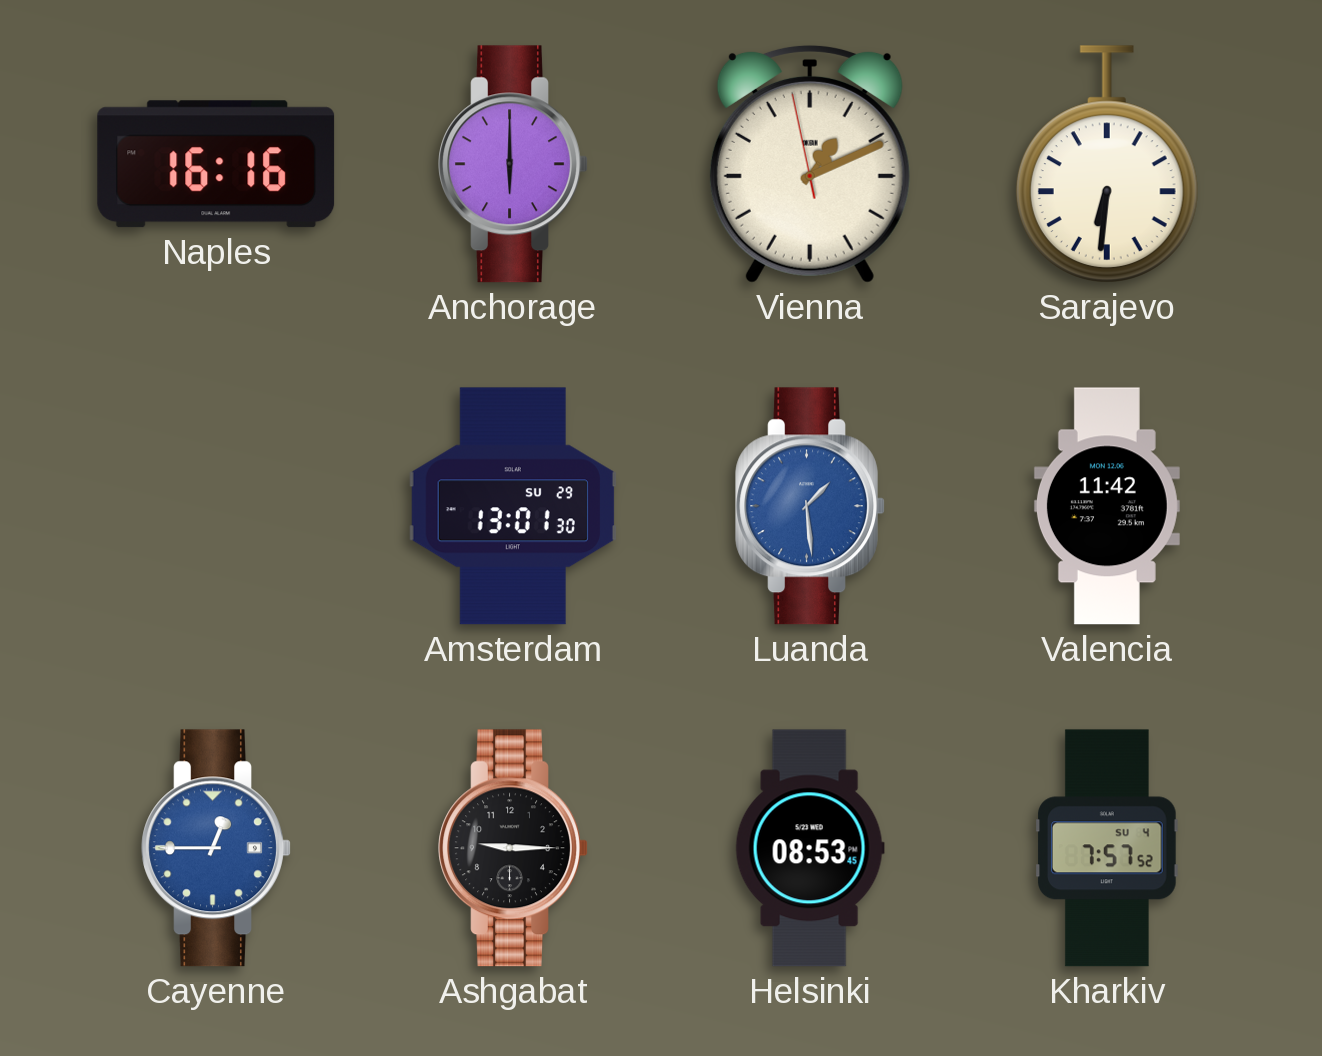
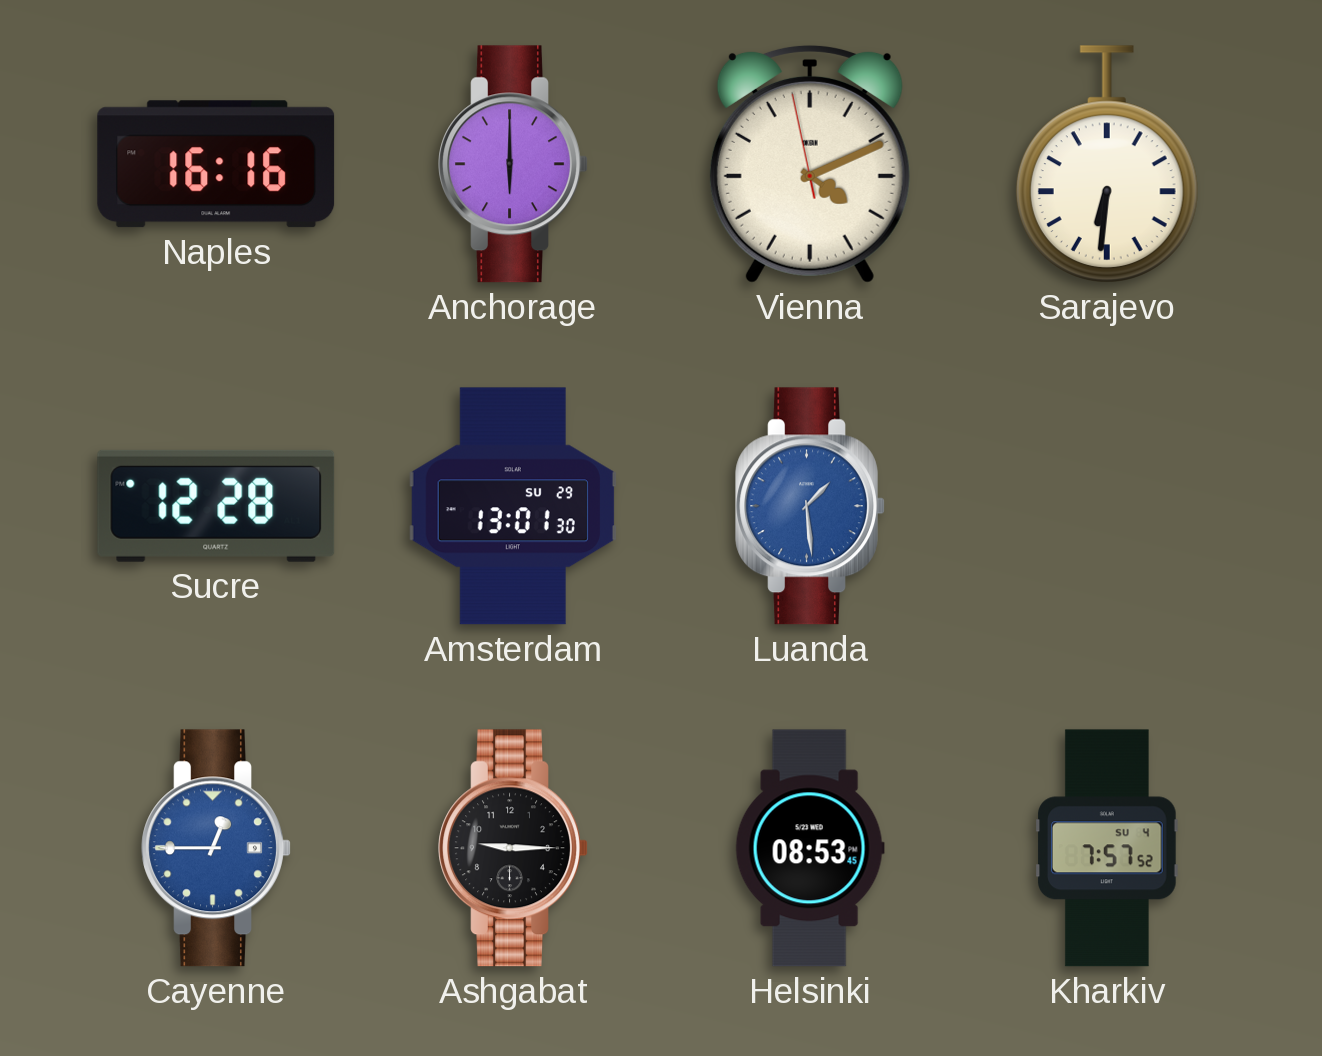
Vienna: 1:10 -> 4:10
Sucre: none -> 12:28
Valencia: 11:42 -> none
